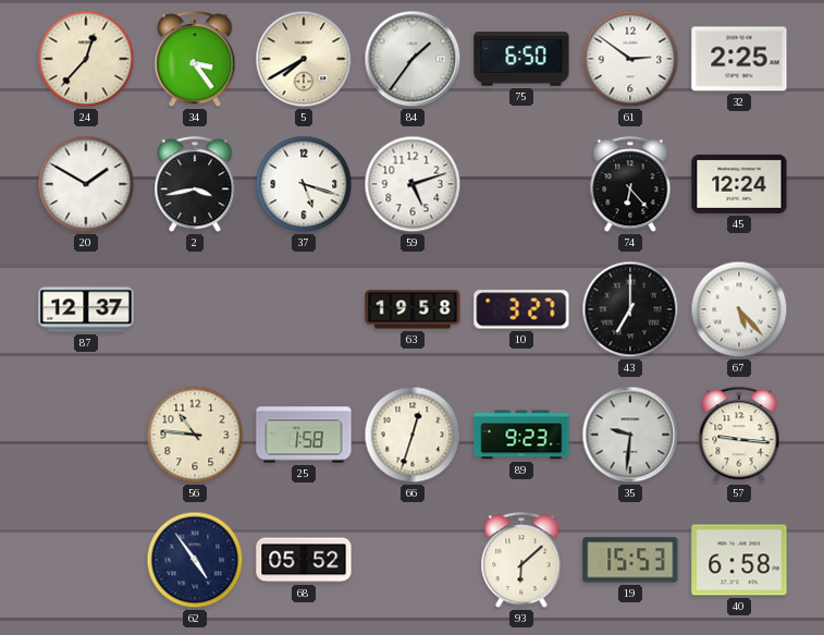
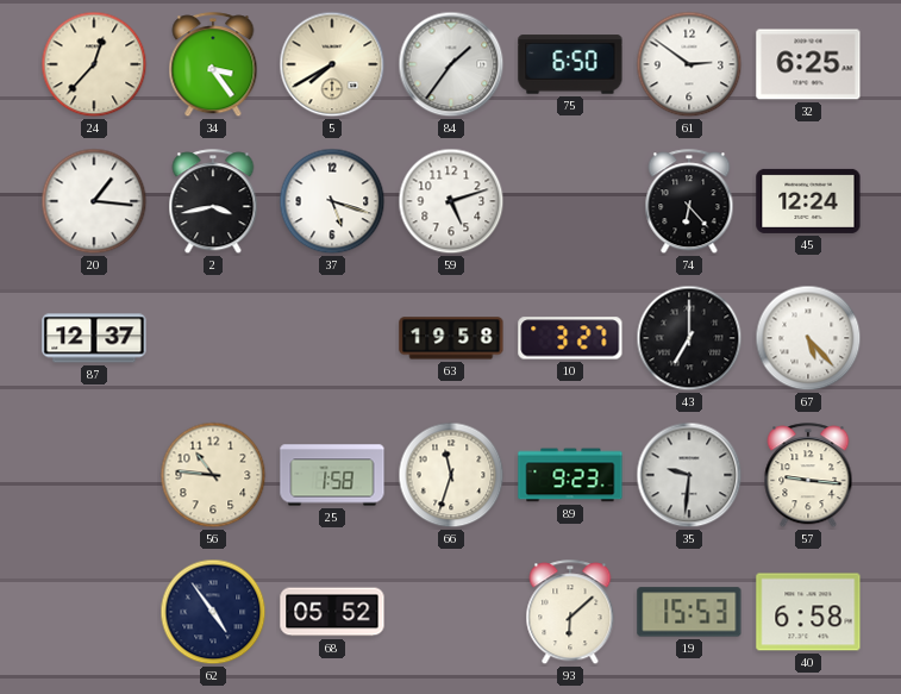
32: 2:25 -> 6:25
20: 1:50 -> 1:16
66: 12:33 -> 11:33
